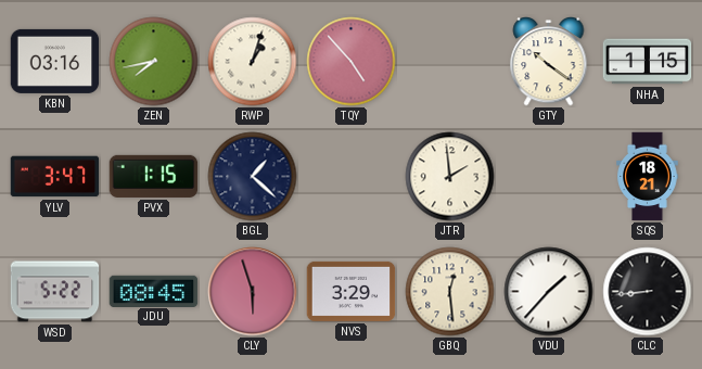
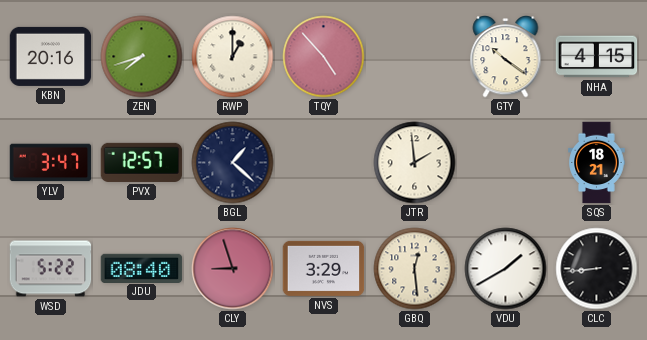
KBN: 03:16 -> 20:16
ZEN: 7:43 -> 7:42
RWP: 1:03 -> 1:00
NHA: 1:15 -> 4:15
PVX: 1:15 -> 12:57
JDU: 08:45 -> 08:40
CLY: 5:57 -> 8:57
VDU: 1:37 -> 1:40
